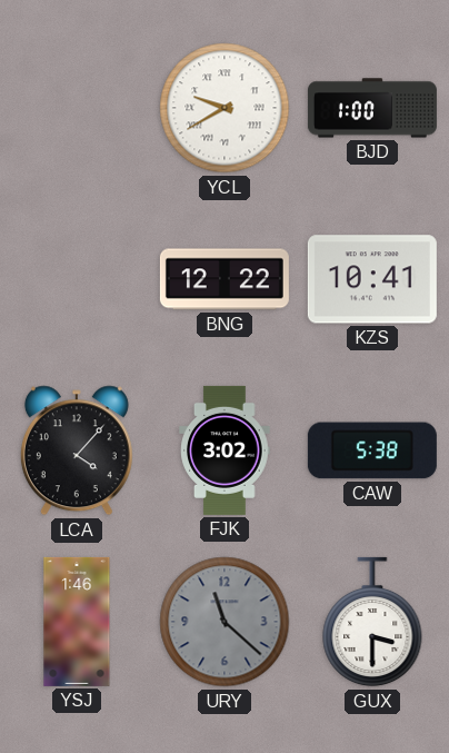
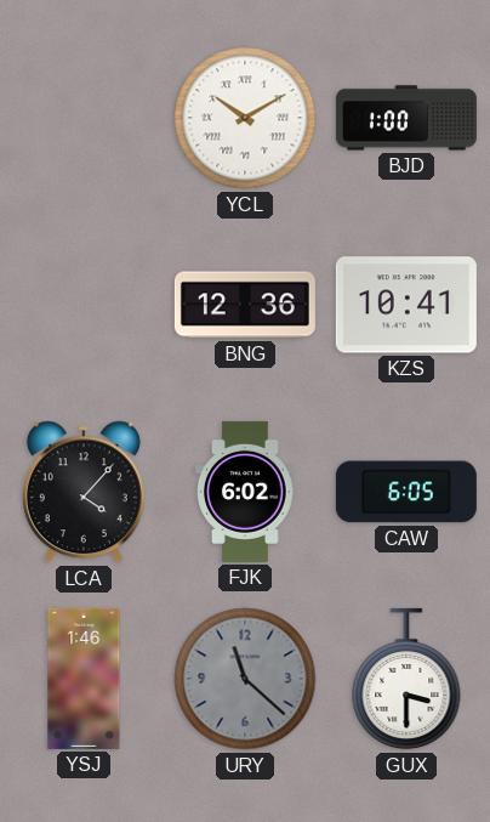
YCL: 9:40 -> 10:10
BNG: 12:22 -> 12:36
FJK: 3:02 -> 6:02
CAW: 5:38 -> 6:05
